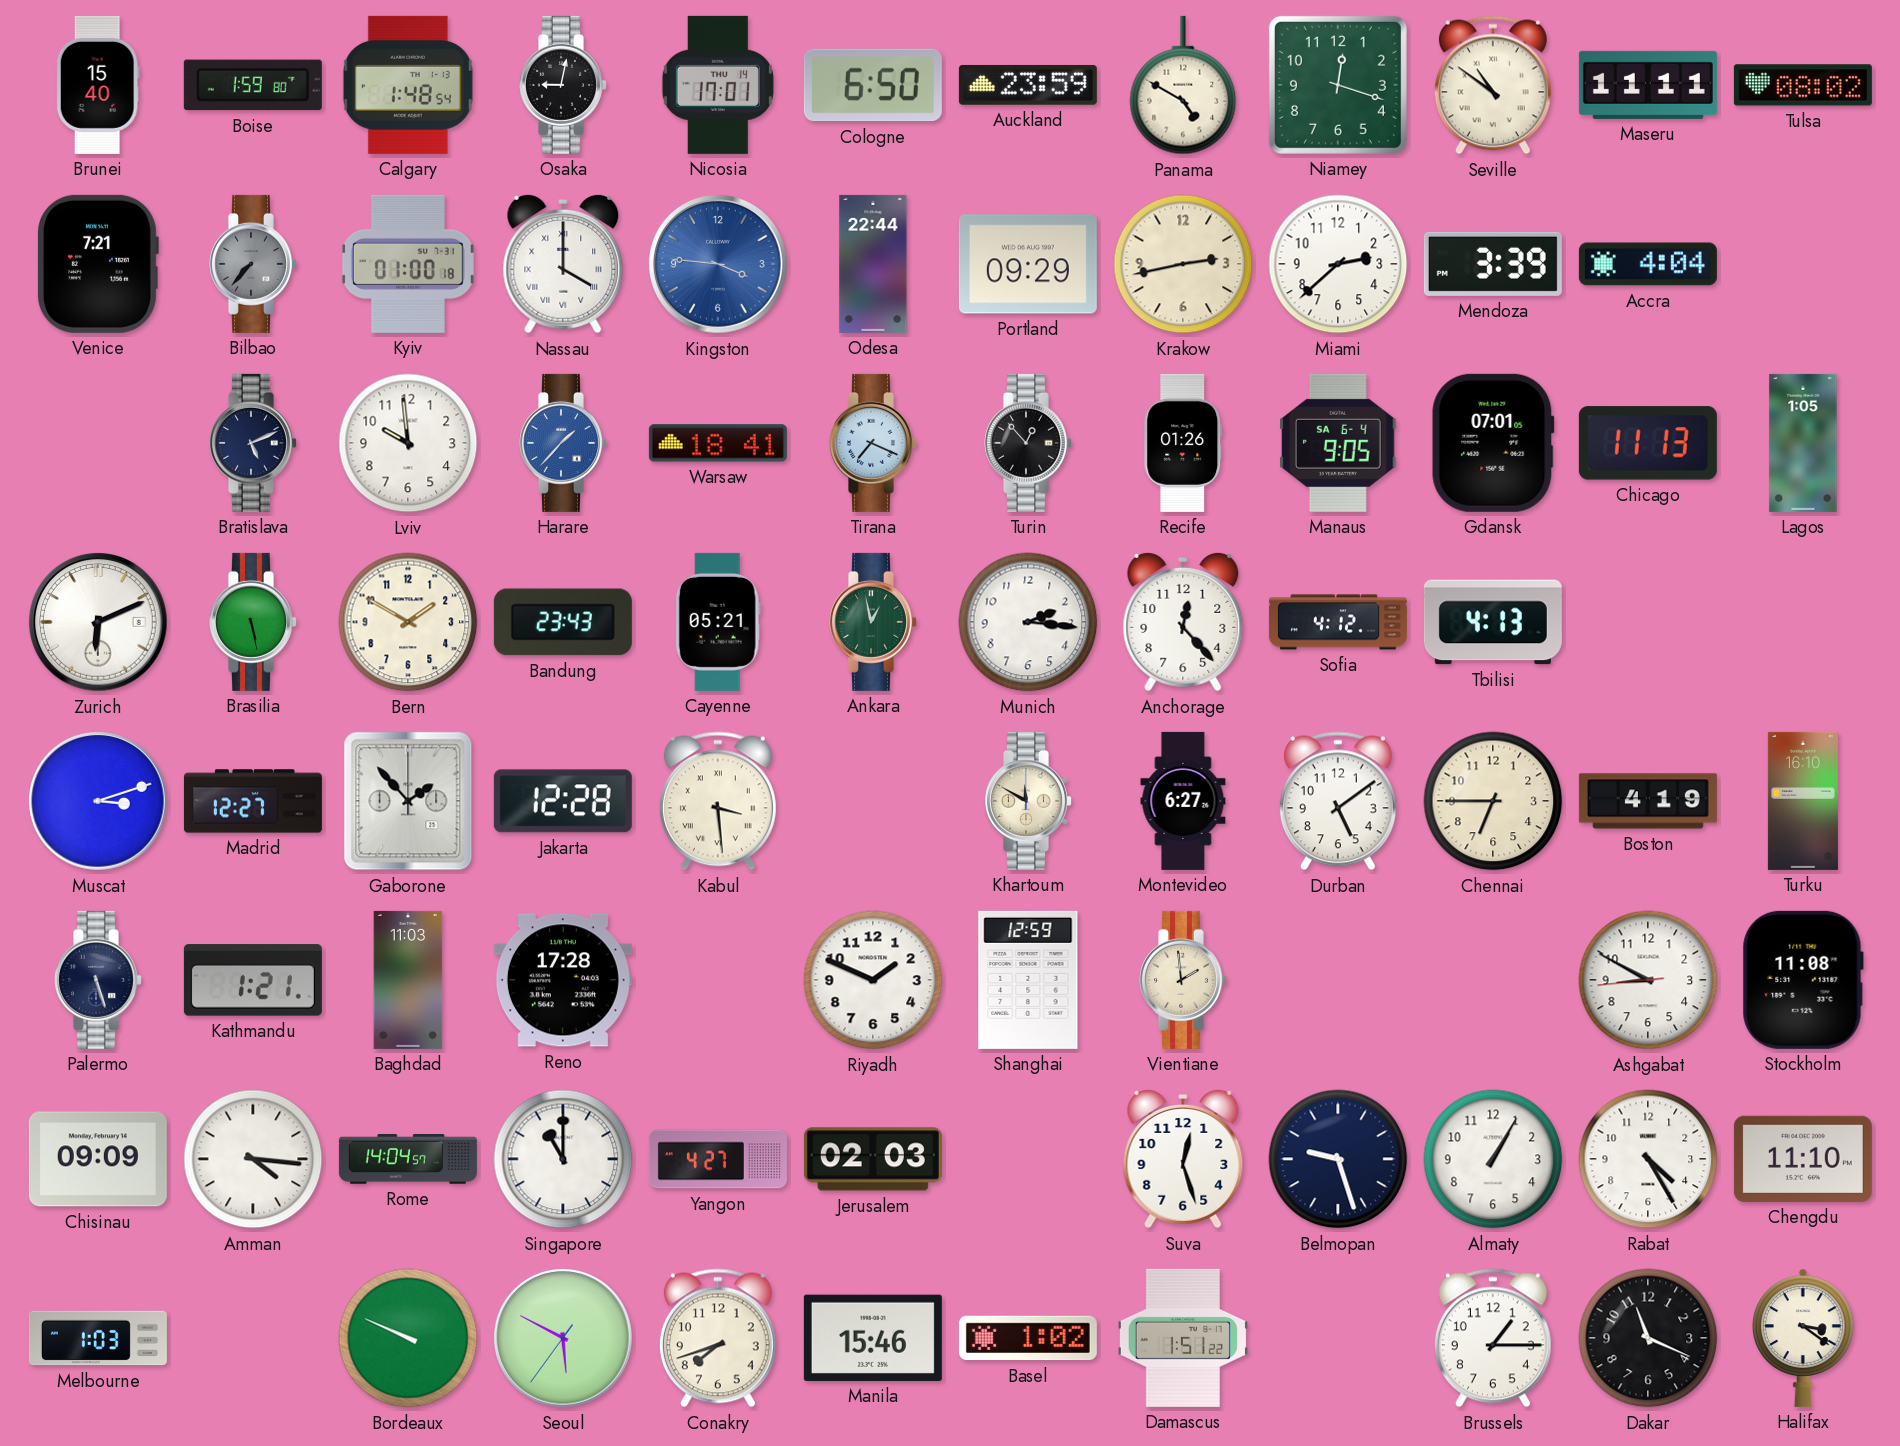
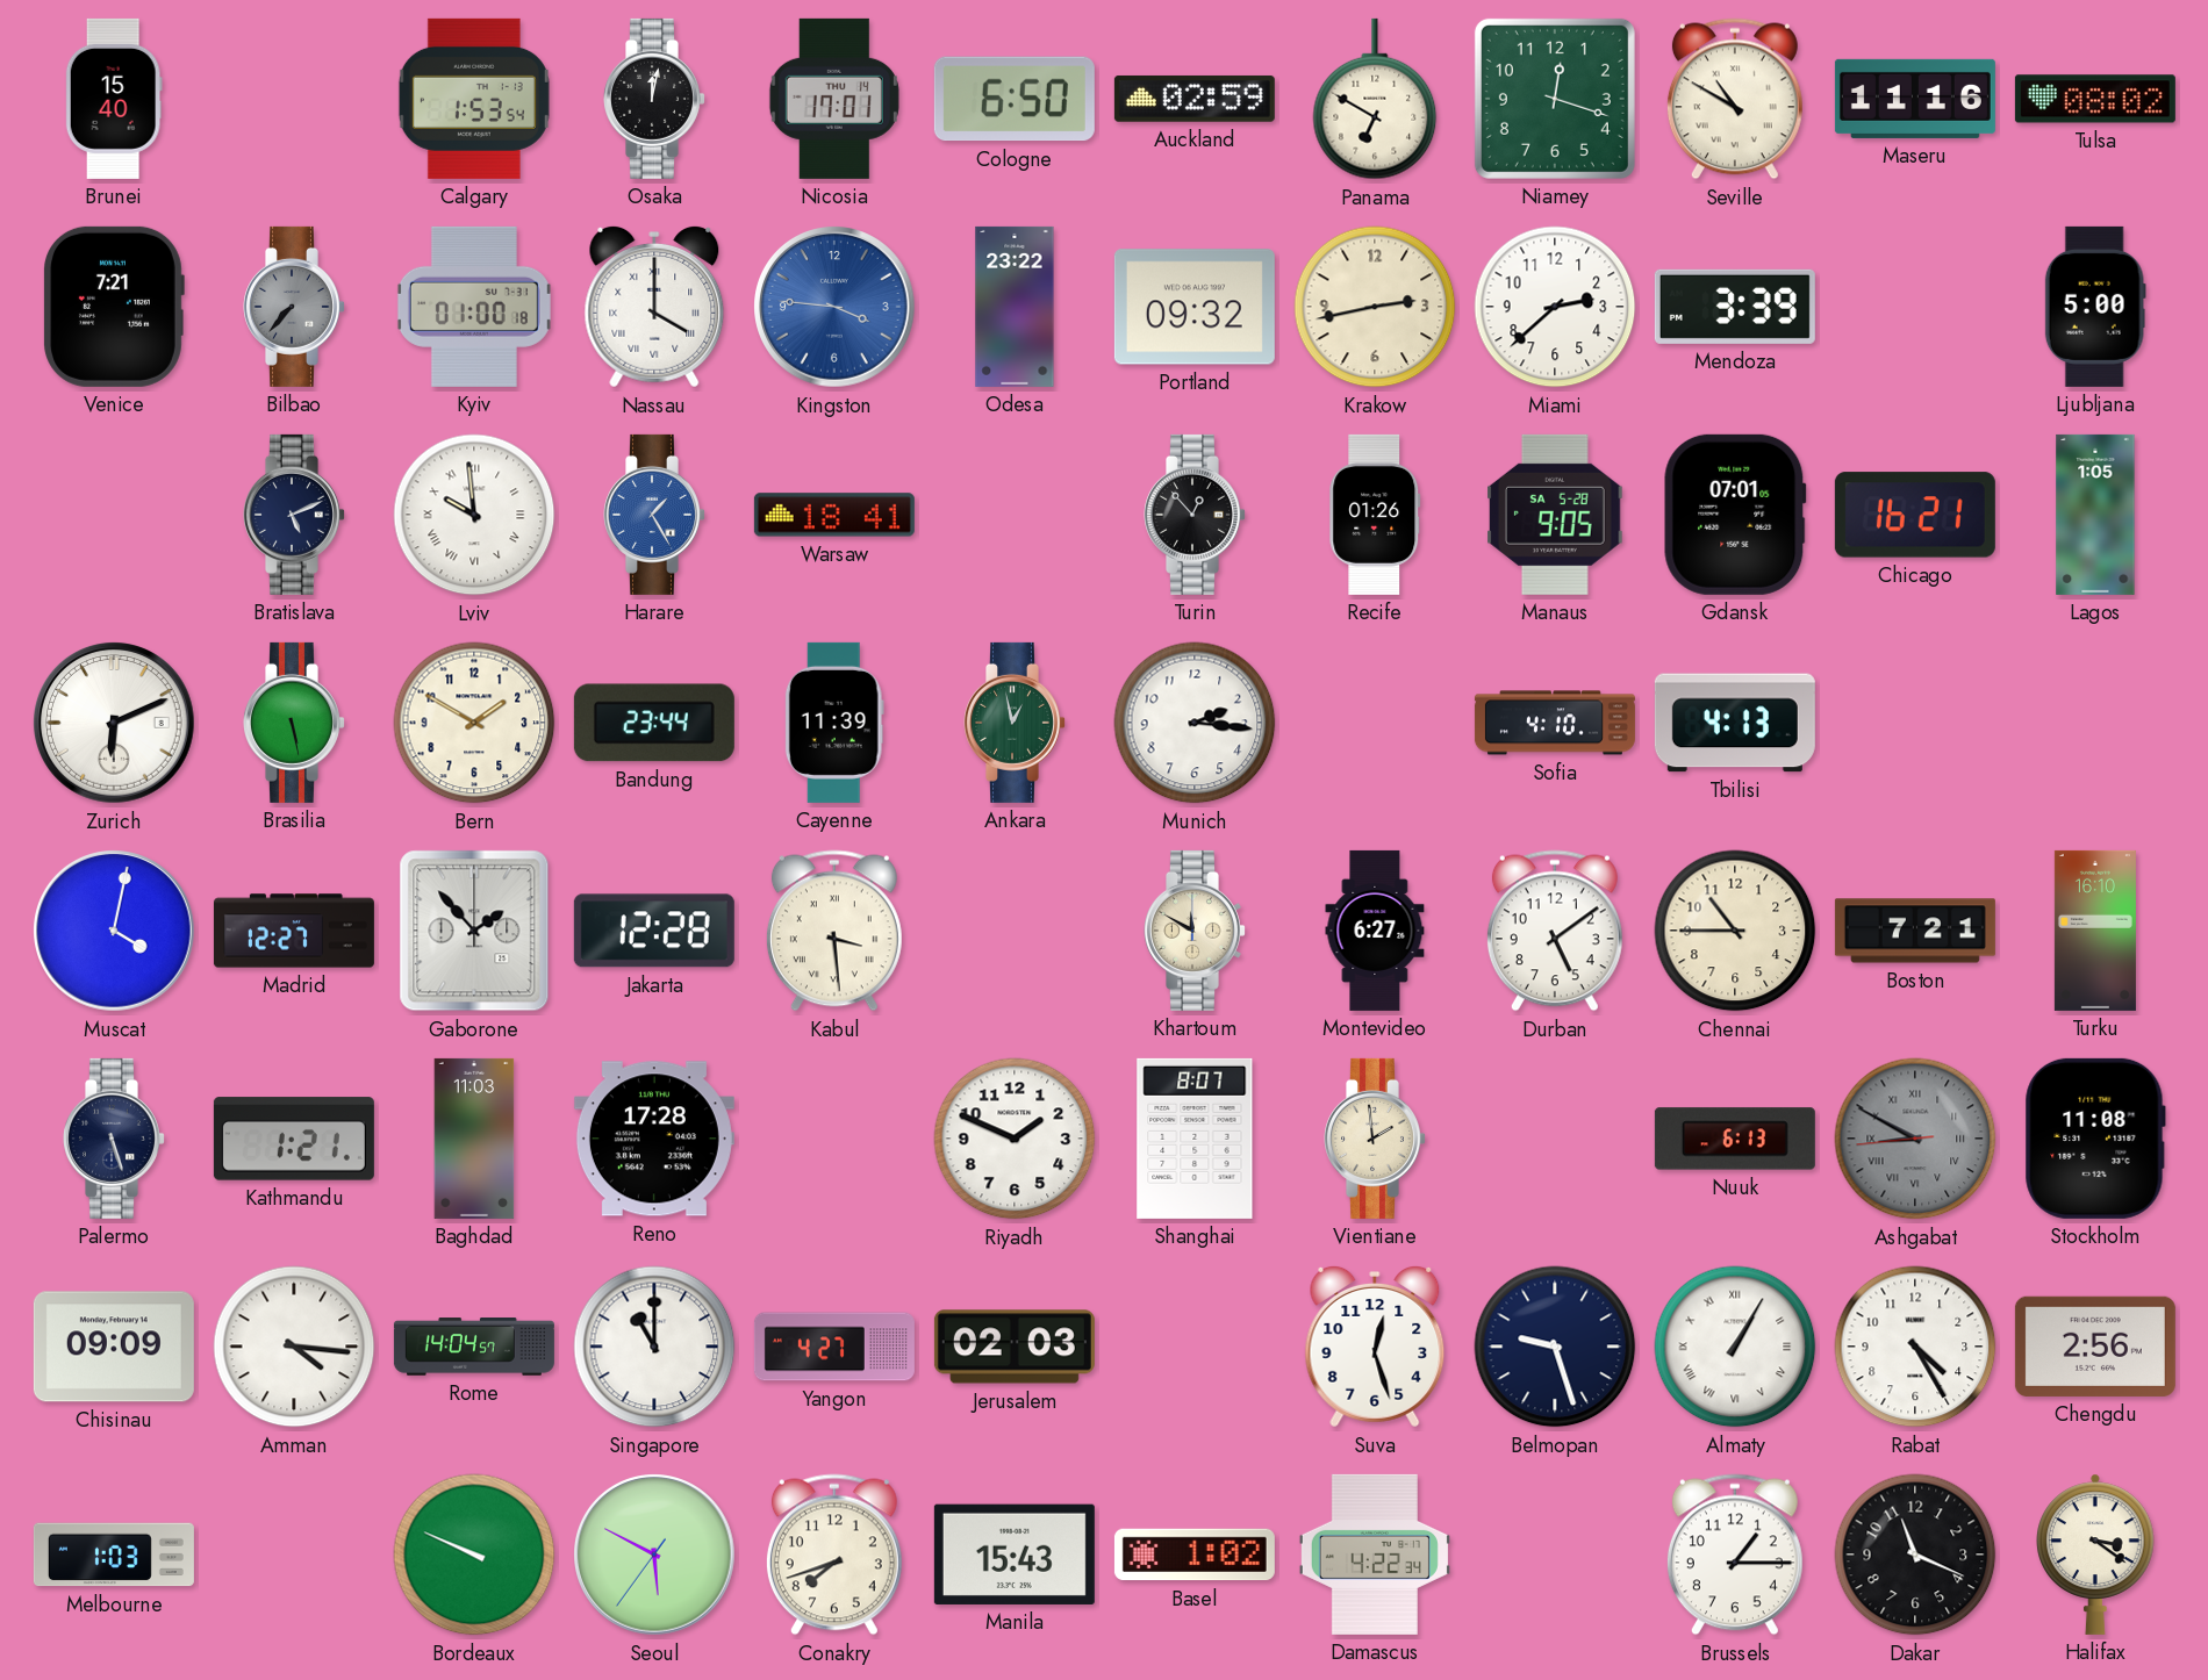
Boise: 1:59 -> none
Calgary: 1:48 -> 1:53
Osaka: 9:02 -> 12:02
Auckland: 23:59 -> 02:59
Panama: 4:50 -> 6:50
Seville: 10:51 -> 10:50
Maseru: 11:11 -> 11:16
Odesa: 22:44 -> 23:22
Portland: 09:29 -> 09:32
Accra: 4:04 -> none
Ljubljana: none -> 5:00
Lviv numerals: Arabic -> Roman
Harare: 1:37 -> 1:25
Tirana: 7:19 -> none
Manaus date: SA 6-4 -> SA 5-28
Chicago: 11:13 -> 16:21
Bandung: 23:43 -> 23:44
Cayenne: 05:21 -> 11:39
Anchorage: 12:23 -> none
Sofia: 4:12 -> 4:10
Muscat: 3:12 -> 4:02
Chennai: 6:45 -> 10:45
Boston: 4:19 -> 7:21
Shanghai: 12:59 -> 8:07
Nuuk: none -> 6:13
Ashgabat dial: white -> grey
Ashgabat numerals: Arabic -> Roman
Almaty numerals: Arabic -> Roman
Chengdu: 11:10 -> 2:56
Manila: 15:46 -> 15:43
Damascus: 1:51 -> 4:22
